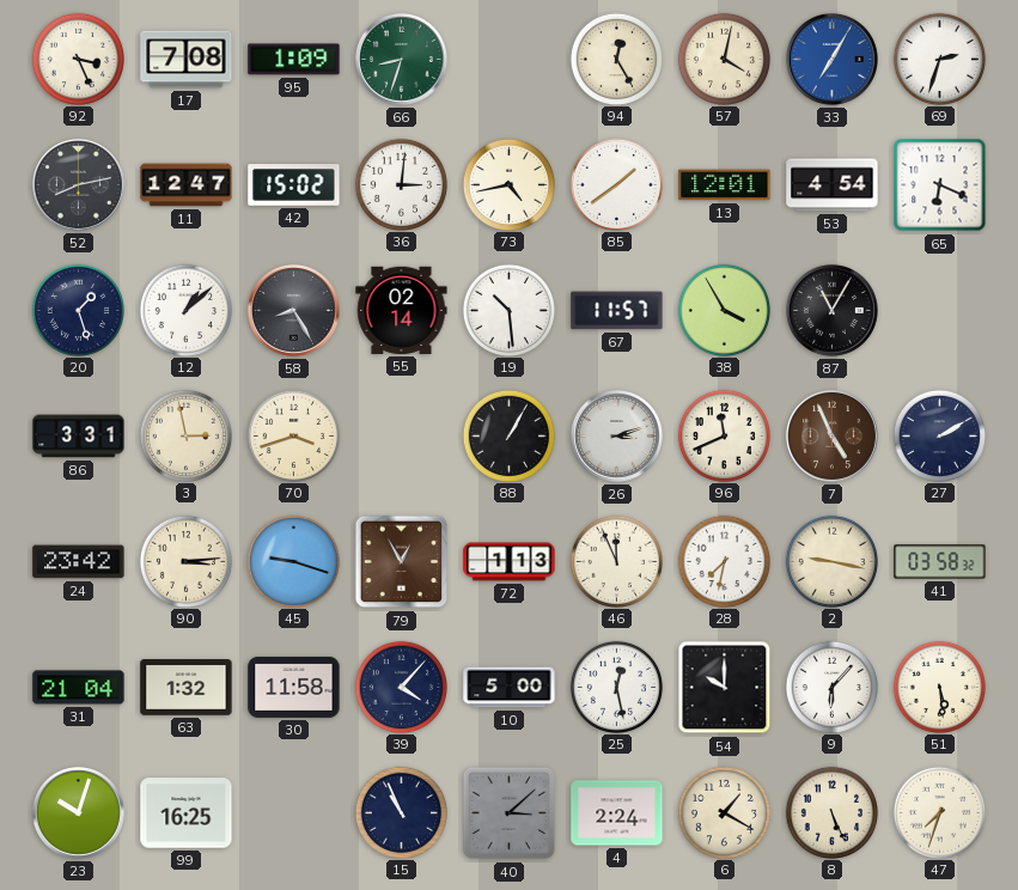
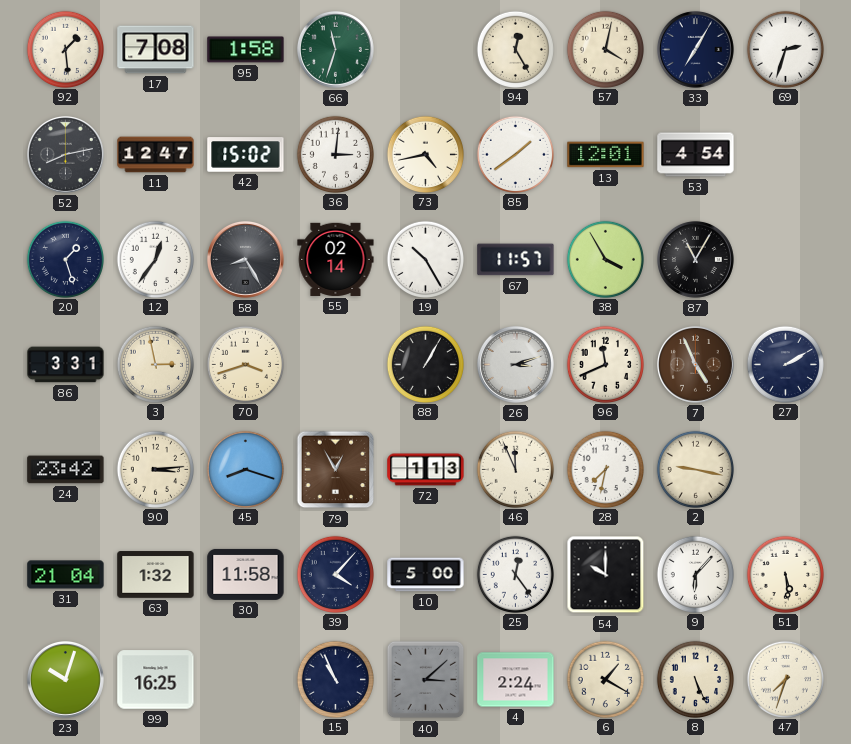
92: 3:26 -> 1:29
95: 1:09 -> 1:58
66: 8:33 -> 11:33
33 dial: blue -> navy
65: 6:19 -> none
12: 1:08 -> 12:36
19: 10:29 -> 10:25
45: 9:18 -> 8:18
41: 03:58 -> none
25: 12:28 -> 12:24
